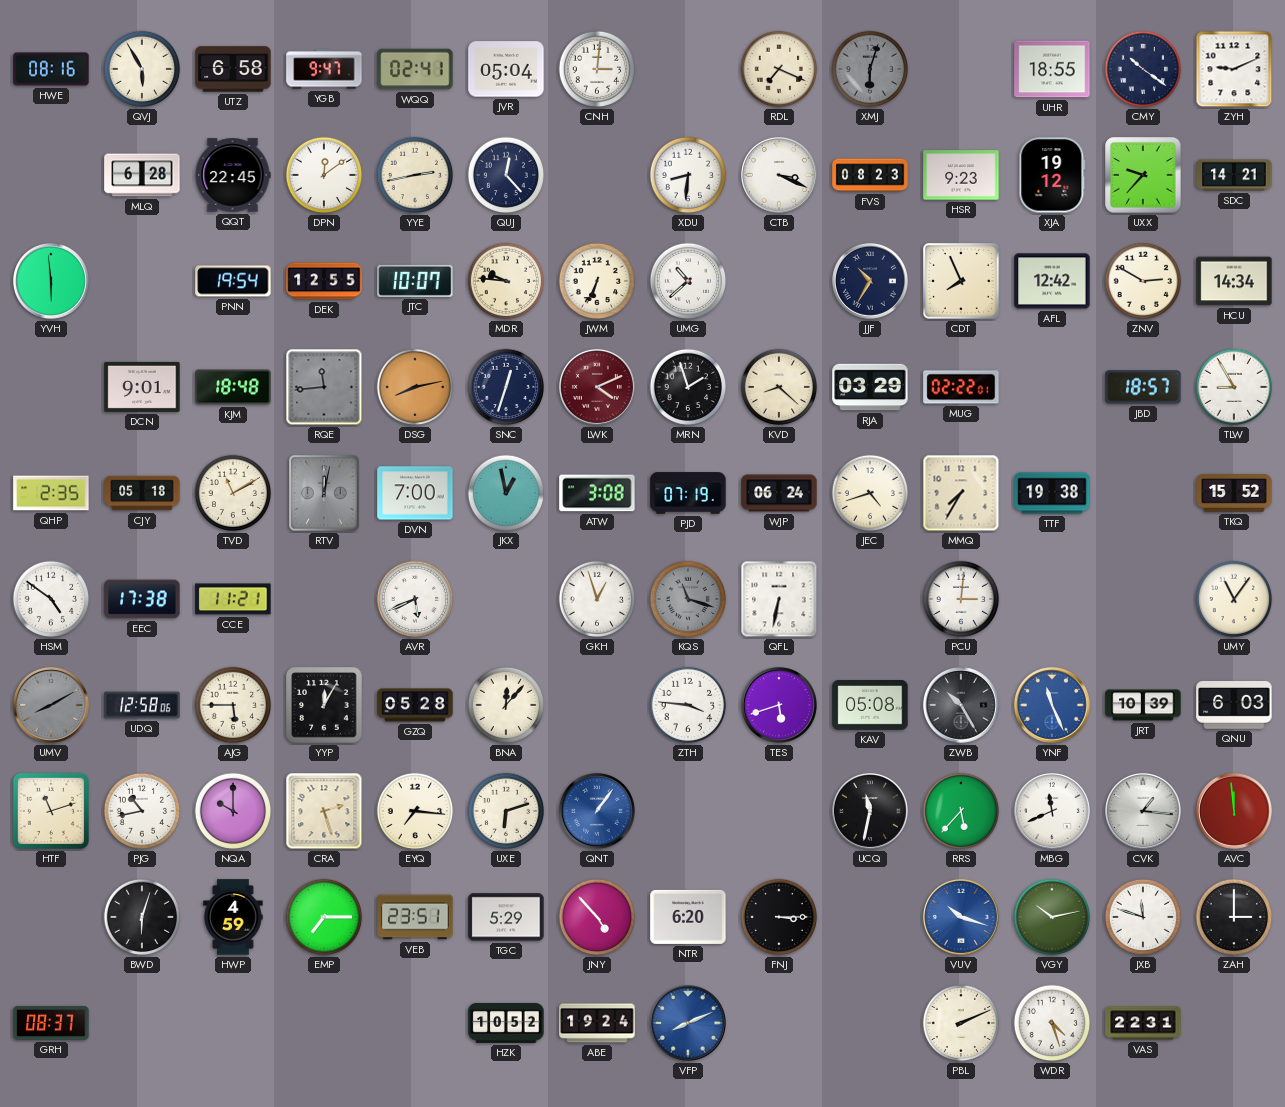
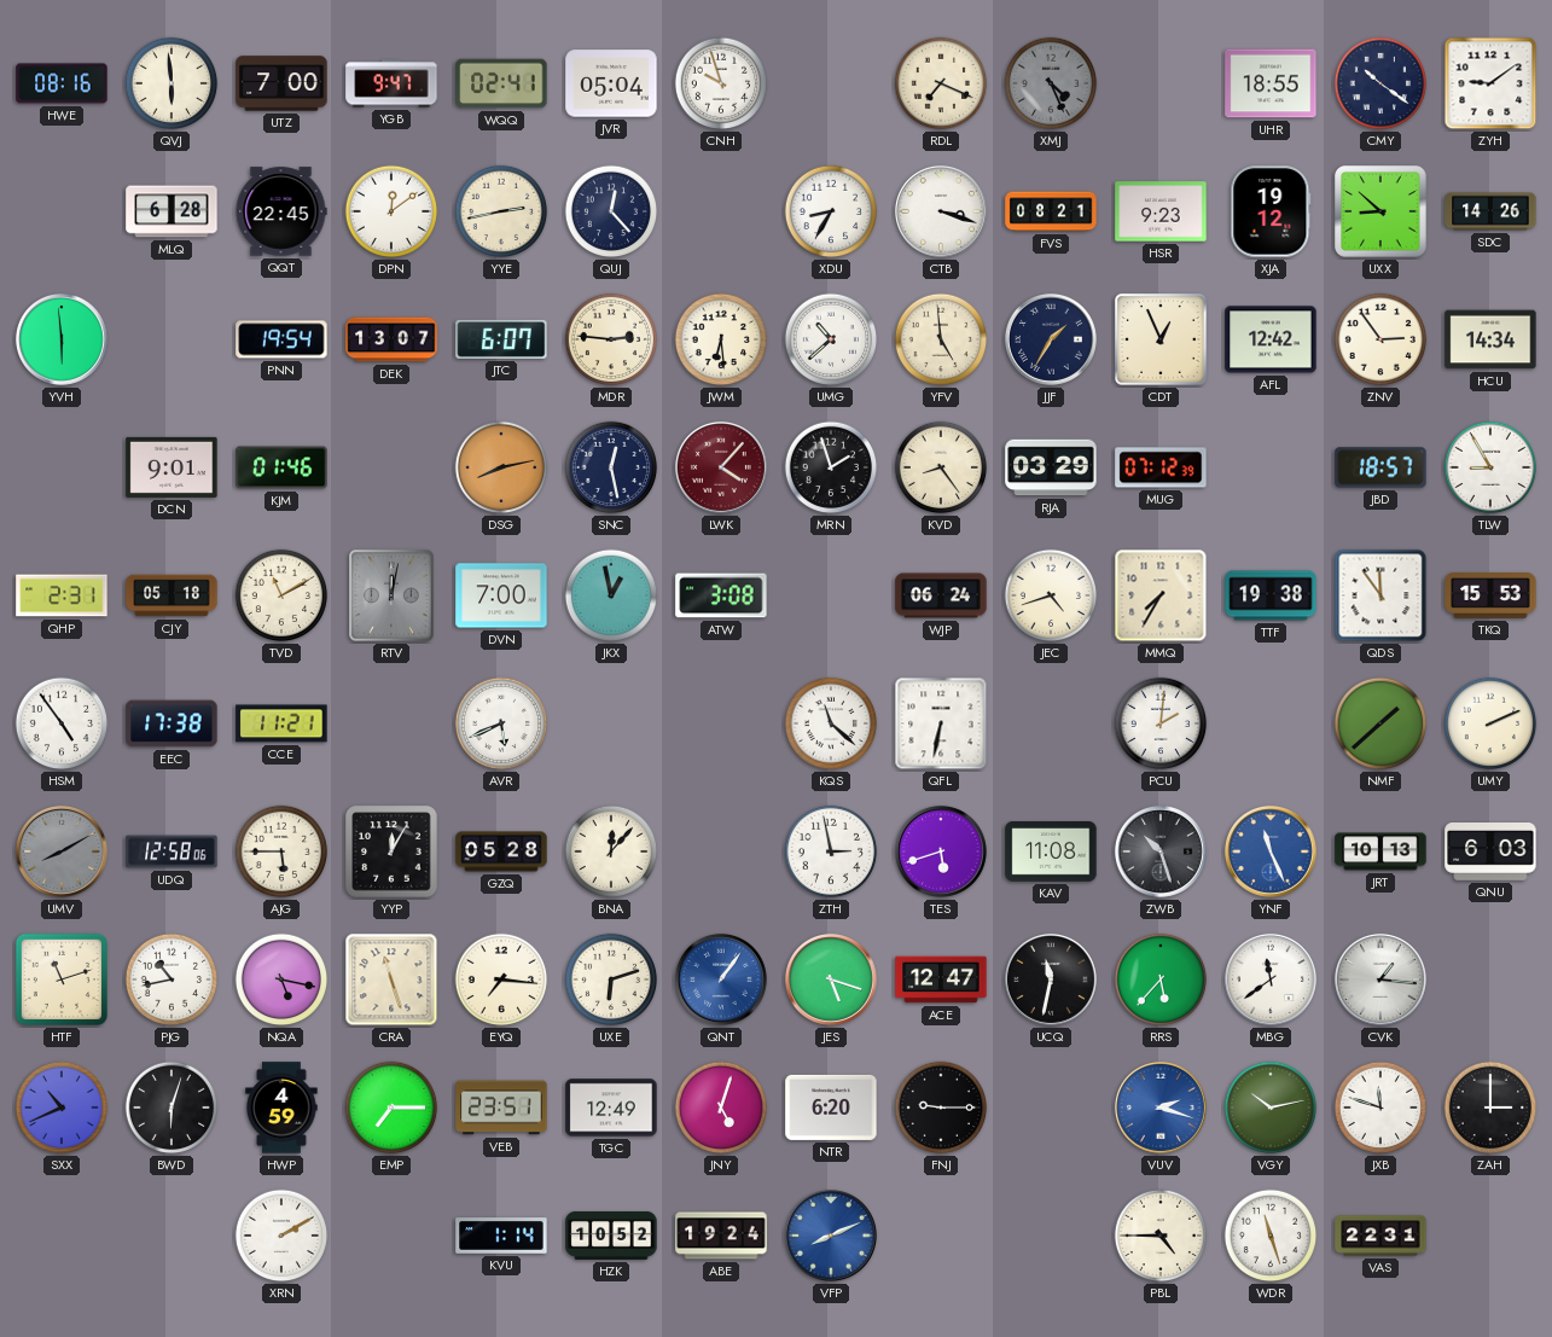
QVJ: 5:55 -> 5:59
UTZ: 6:58 -> 7:00
CNH: 3:01 -> 9:57
XMJ: 6:03 -> 4:26
ZYH: 9:11 -> 9:09
XDU: 8:31 -> 8:35
CTB: 3:19 -> 3:18
FVS: 08:23 -> 08:21
UXX: 9:37 -> 8:52
SDC: 14:21 -> 14:26
DEK: 12:55 -> 13:07
JTC: 10:07 -> 6:07
MDR: 9:46 -> 2:46
JWM: 6:34 -> 6:29
YFV: none -> 4:59
JJF: 10:35 -> 1:35
CDT: 7:56 -> 12:56
ZNV: 2:50 -> 2:54
KJM: 18:48 -> 01:46
RQE: 11:44 -> none
SNC: 12:33 -> 12:28
LWK: 4:11 -> 4:07
KVD: 8:22 -> 8:24
MUG: 02:22 -> 07:12
QHP: 2:35 -> 2:31
PJD: 07:19 -> none
QDS: none -> 11:54
TKQ: 15:52 -> 15:53
HSM: 4:51 -> 4:54
GKH: 12:57 -> none
KQS: 11:18 -> 11:22
KQS dial: grey -> white
PCU: 3:01 -> 2:01
NMF: none -> 1:38
UMY: 11:06 -> 2:11
ZTH: 3:46 -> 2:58
KAV: 05:08 -> 11:08
ZWB: 10:25 -> 10:27
JRT: 10:39 -> 10:13
NQA: 10:00 -> 5:17
CRA: 2:27 -> 11:27
JES: none -> 5:18
ACE: none -> 12:47
MBG: 11:41 -> 11:39
AVC: 11:59 -> none
SXX: none -> 10:41
TGC: 5:29 -> 12:49
JNY: 4:53 -> 5:03
FNJ: 3:15 -> 9:15
VUV: 10:18 -> 2:18
GRH: 08:37 -> none
XRN: none -> 2:10
KVU: none -> 1:14
PBL: 2:11 -> 4:45
WDR: 4:27 -> 11:27
